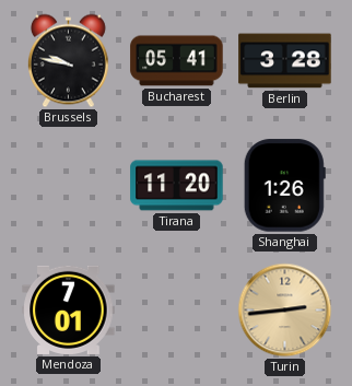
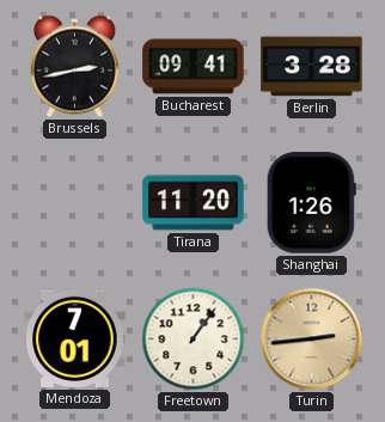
Brussels: 9:47 -> 2:43
Bucharest: 05:41 -> 09:41
Freetown: none -> 1:06
